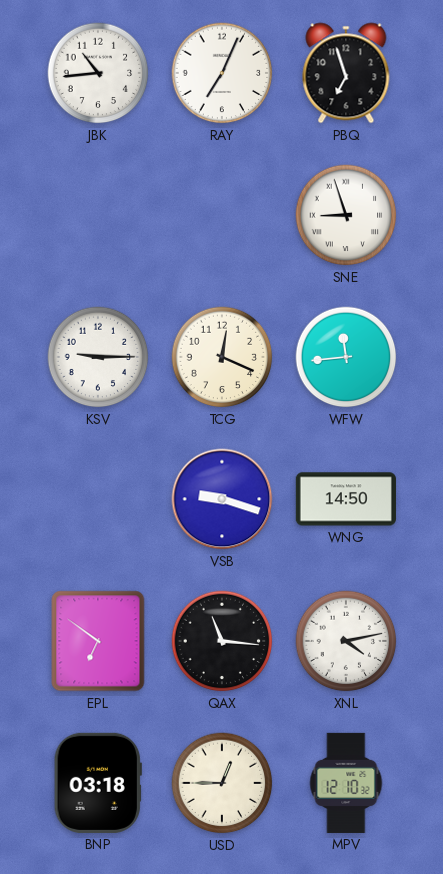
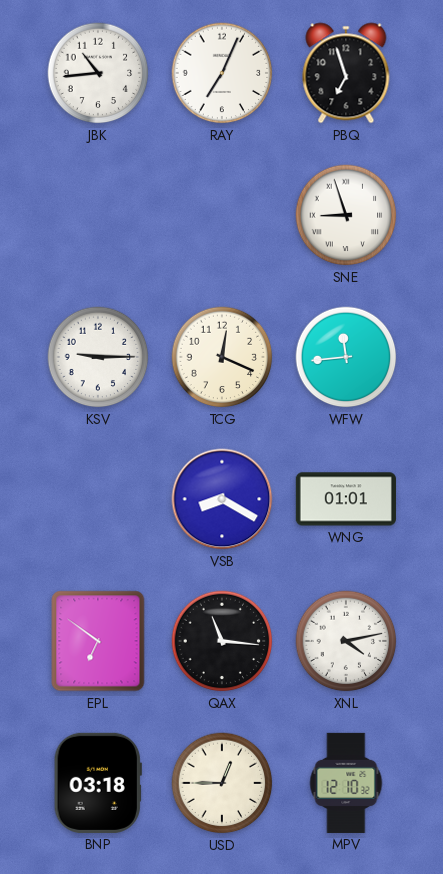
VSB: 9:18 -> 8:20
WNG: 14:50 -> 01:01
